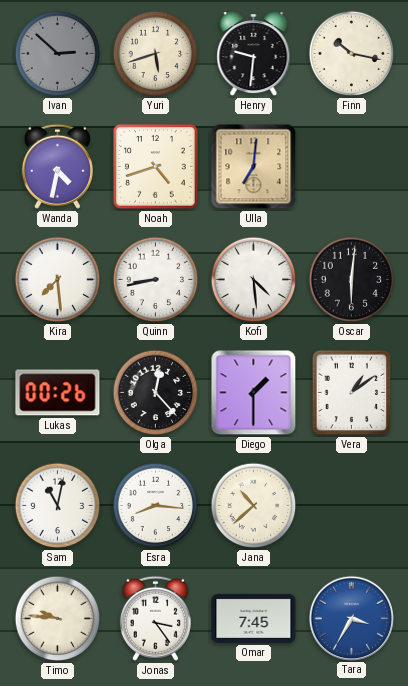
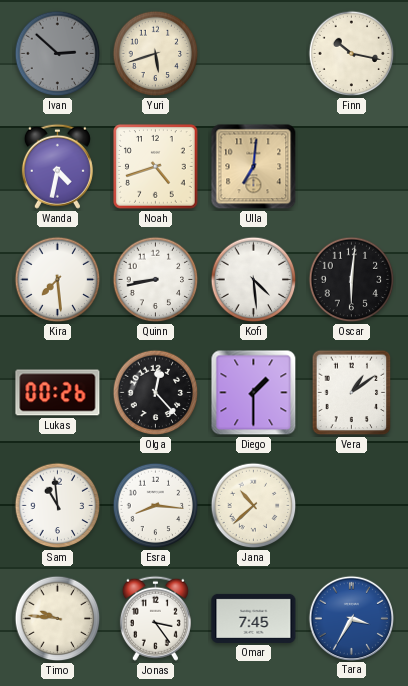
Henry: 9:31 -> none
Sam: 11:02 -> 10:59
